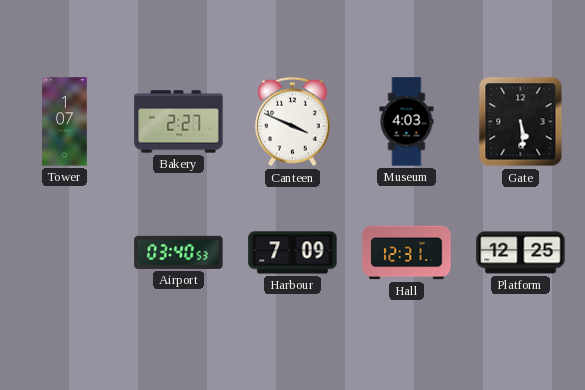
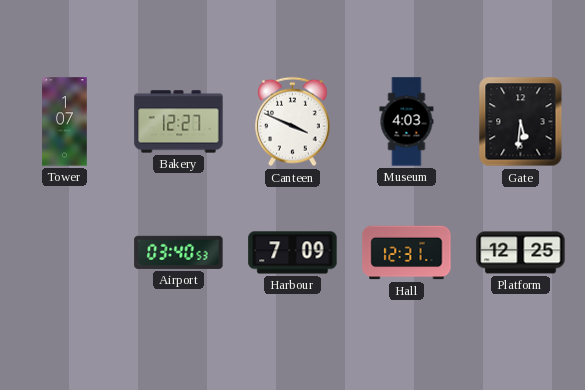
Bakery: 2:27 -> 12:27
Gate: 5:29 -> 5:31
